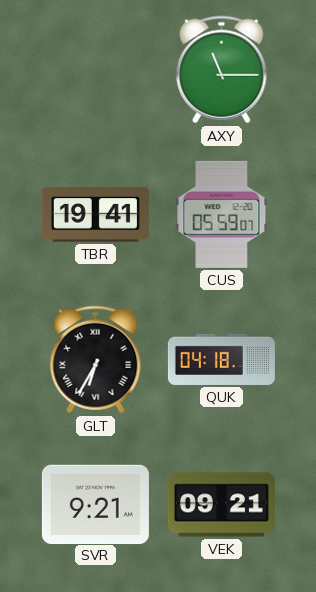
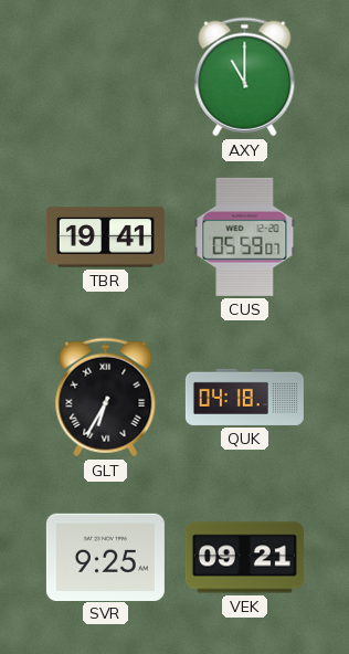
AXY: 11:15 -> 11:00
SVR: 9:21 -> 9:25
